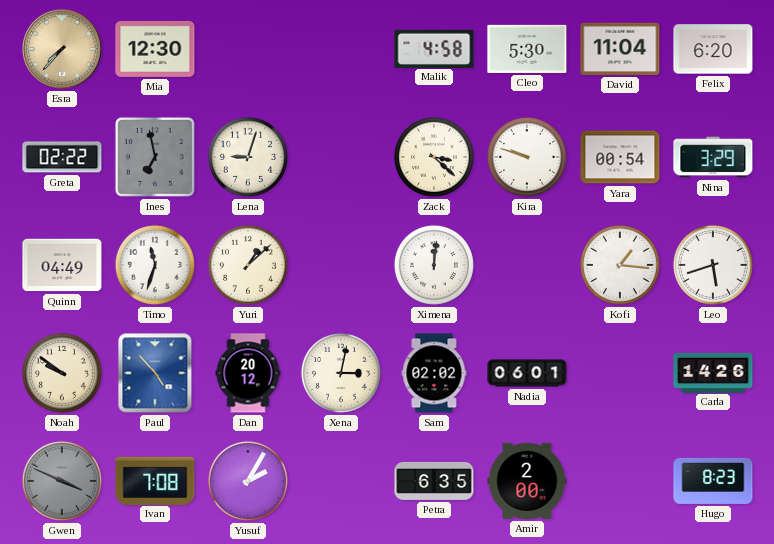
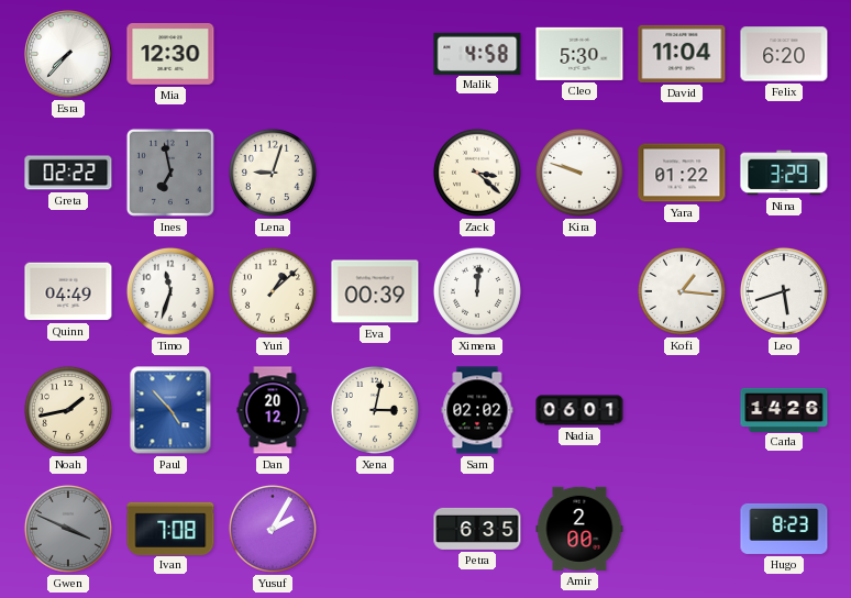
Esra dial: champagne -> white
Yara: 00:54 -> 01:22
Eva: none -> 00:39
Noah: 9:51 -> 1:43
